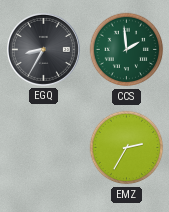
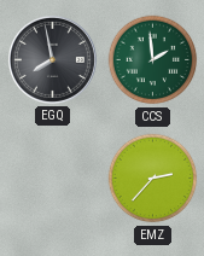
EGQ: 8:35 -> 7:58
EMZ: 2:35 -> 2:37
